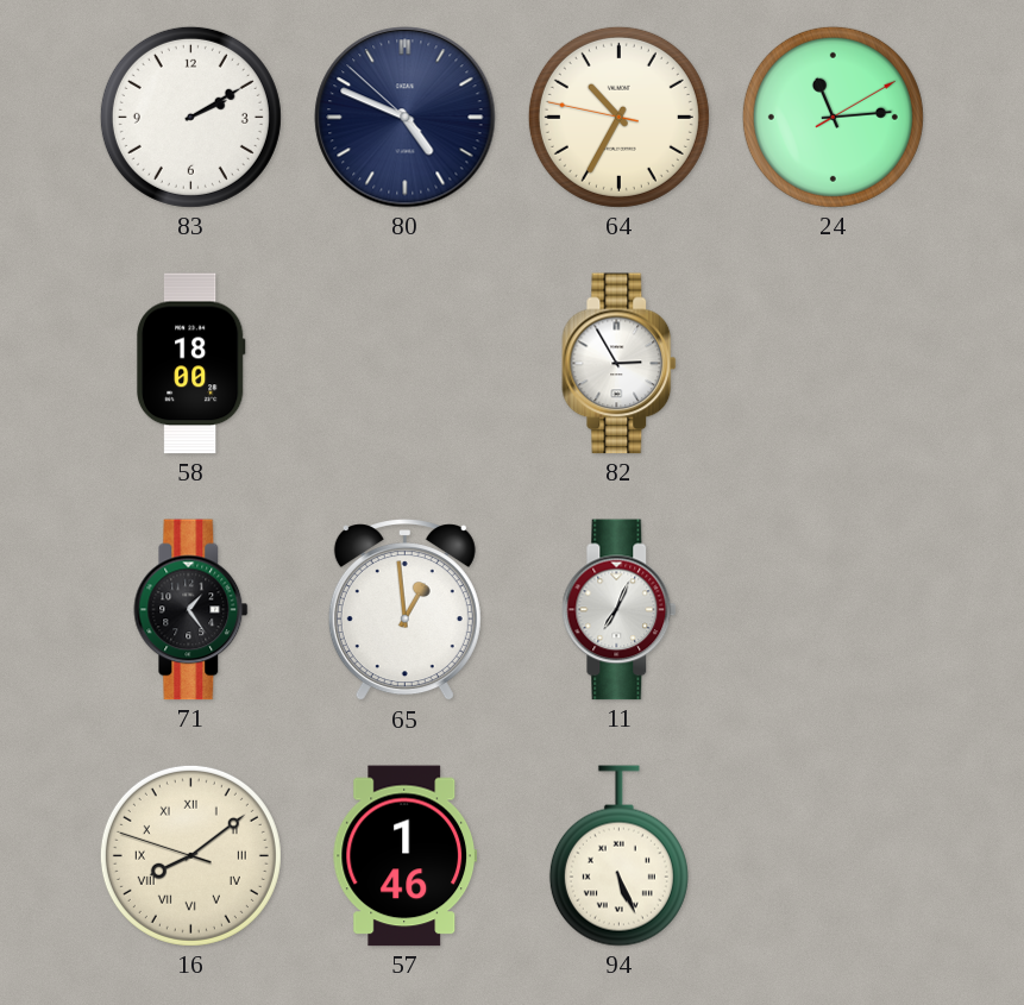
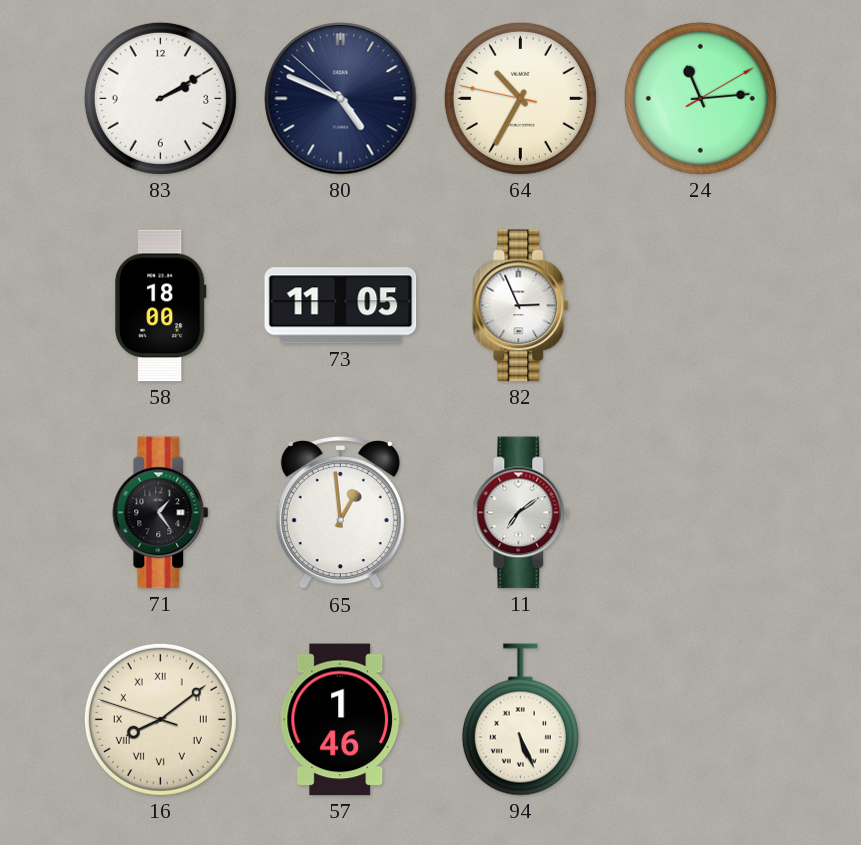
73: none -> 11:05
82: 2:55 -> 2:56
11: 7:04 -> 7:09
